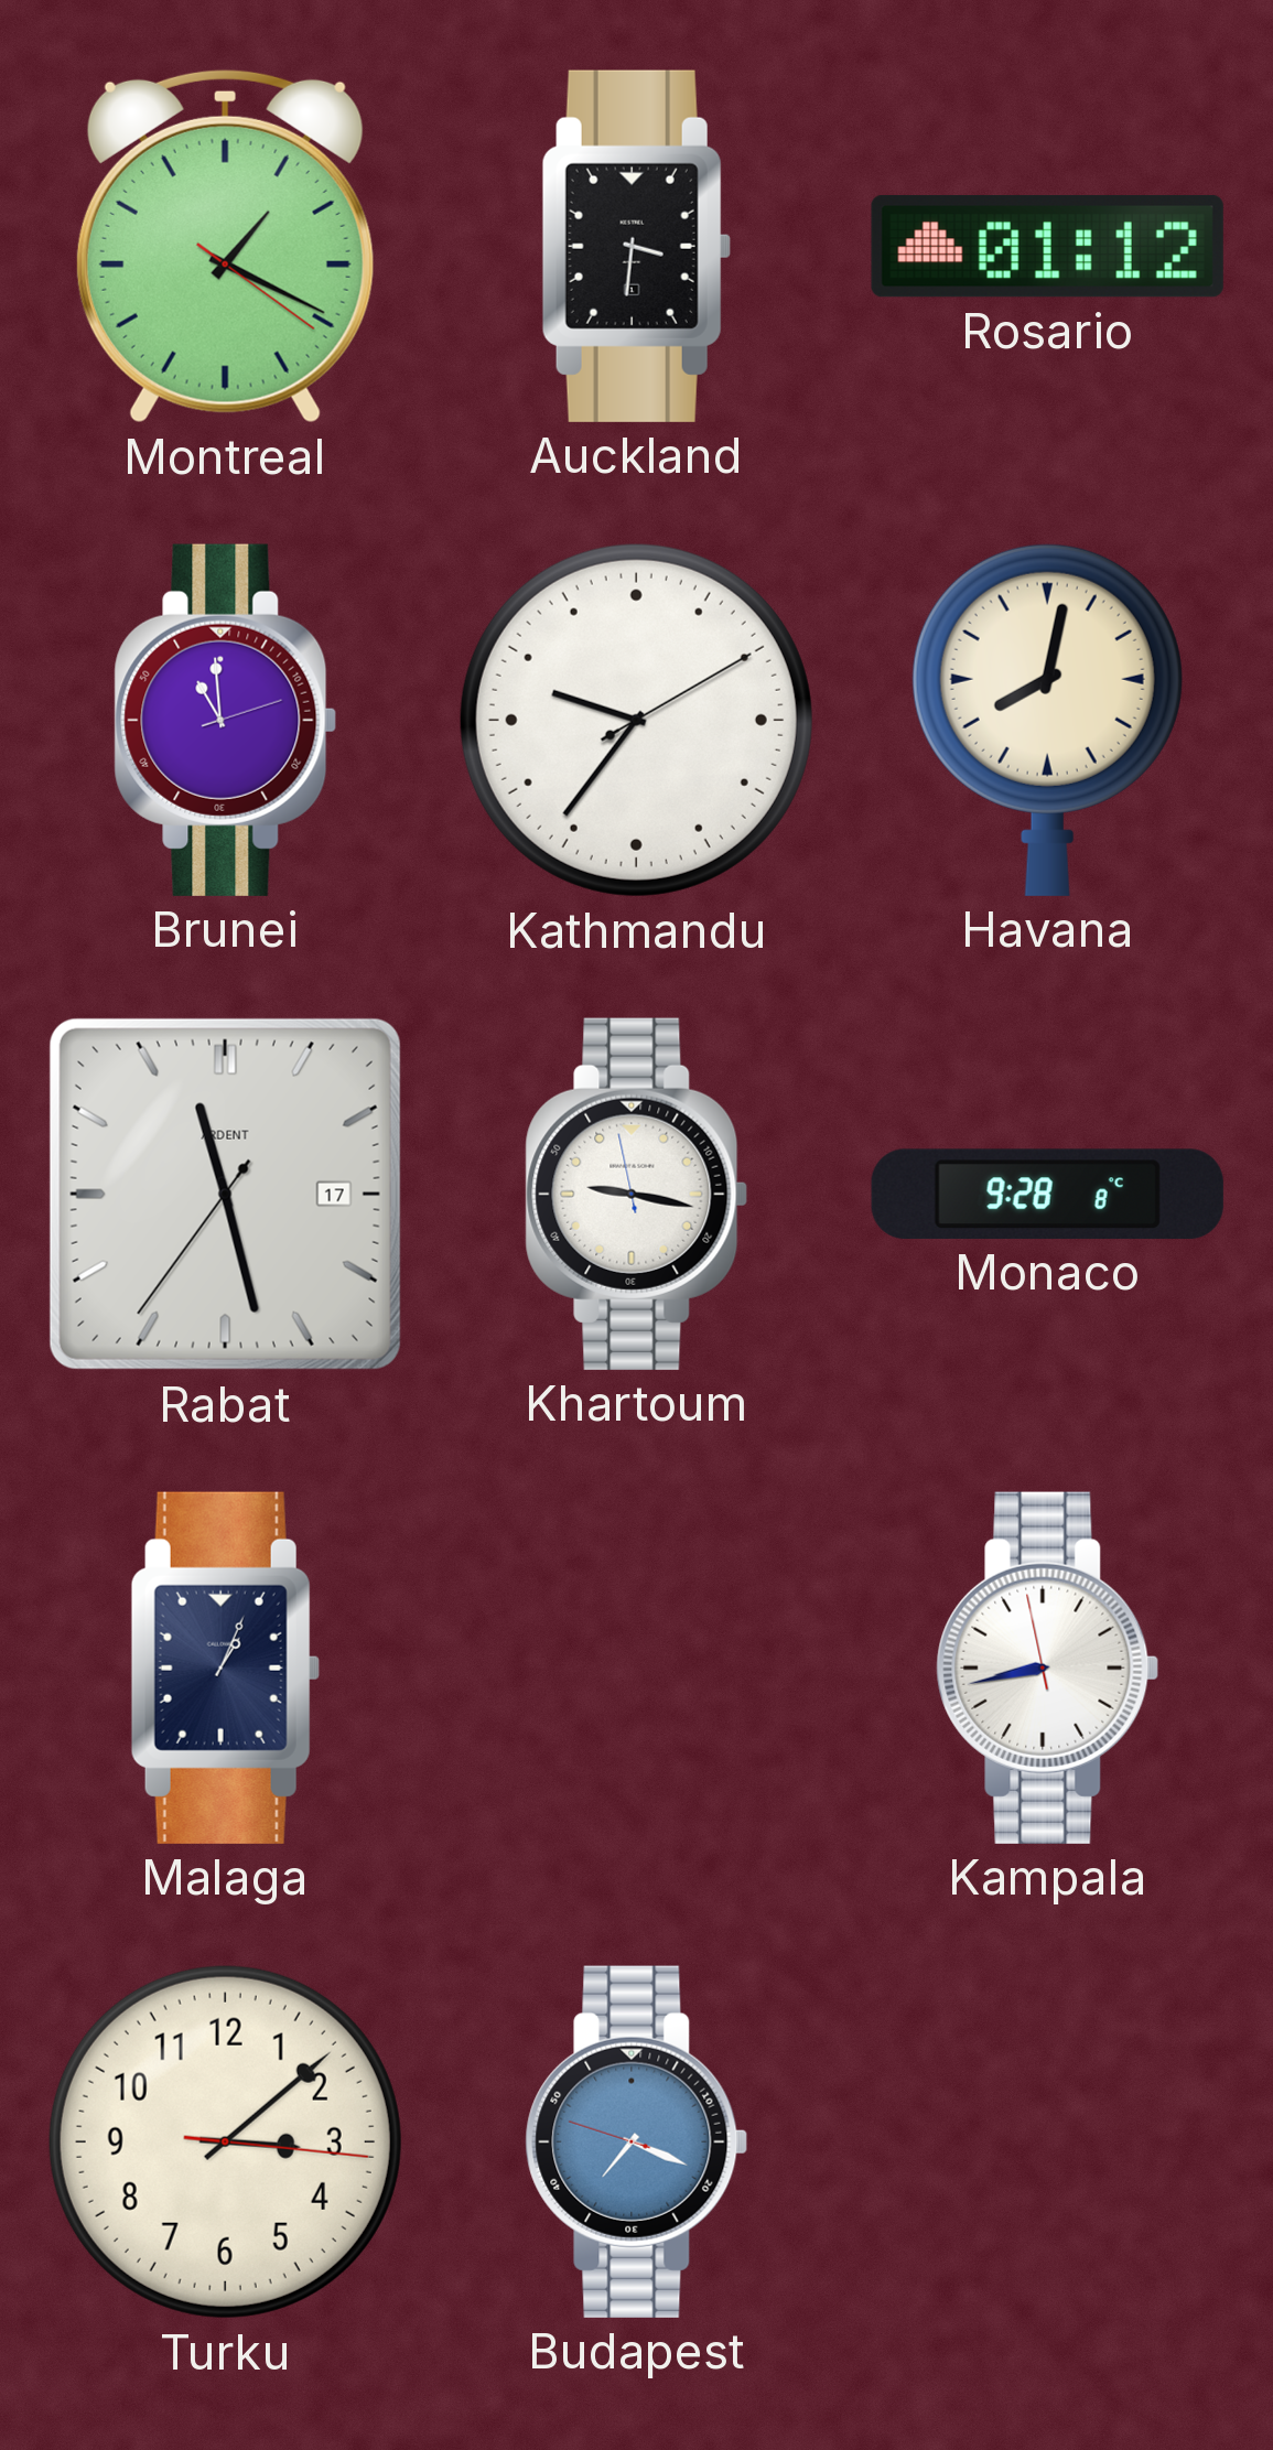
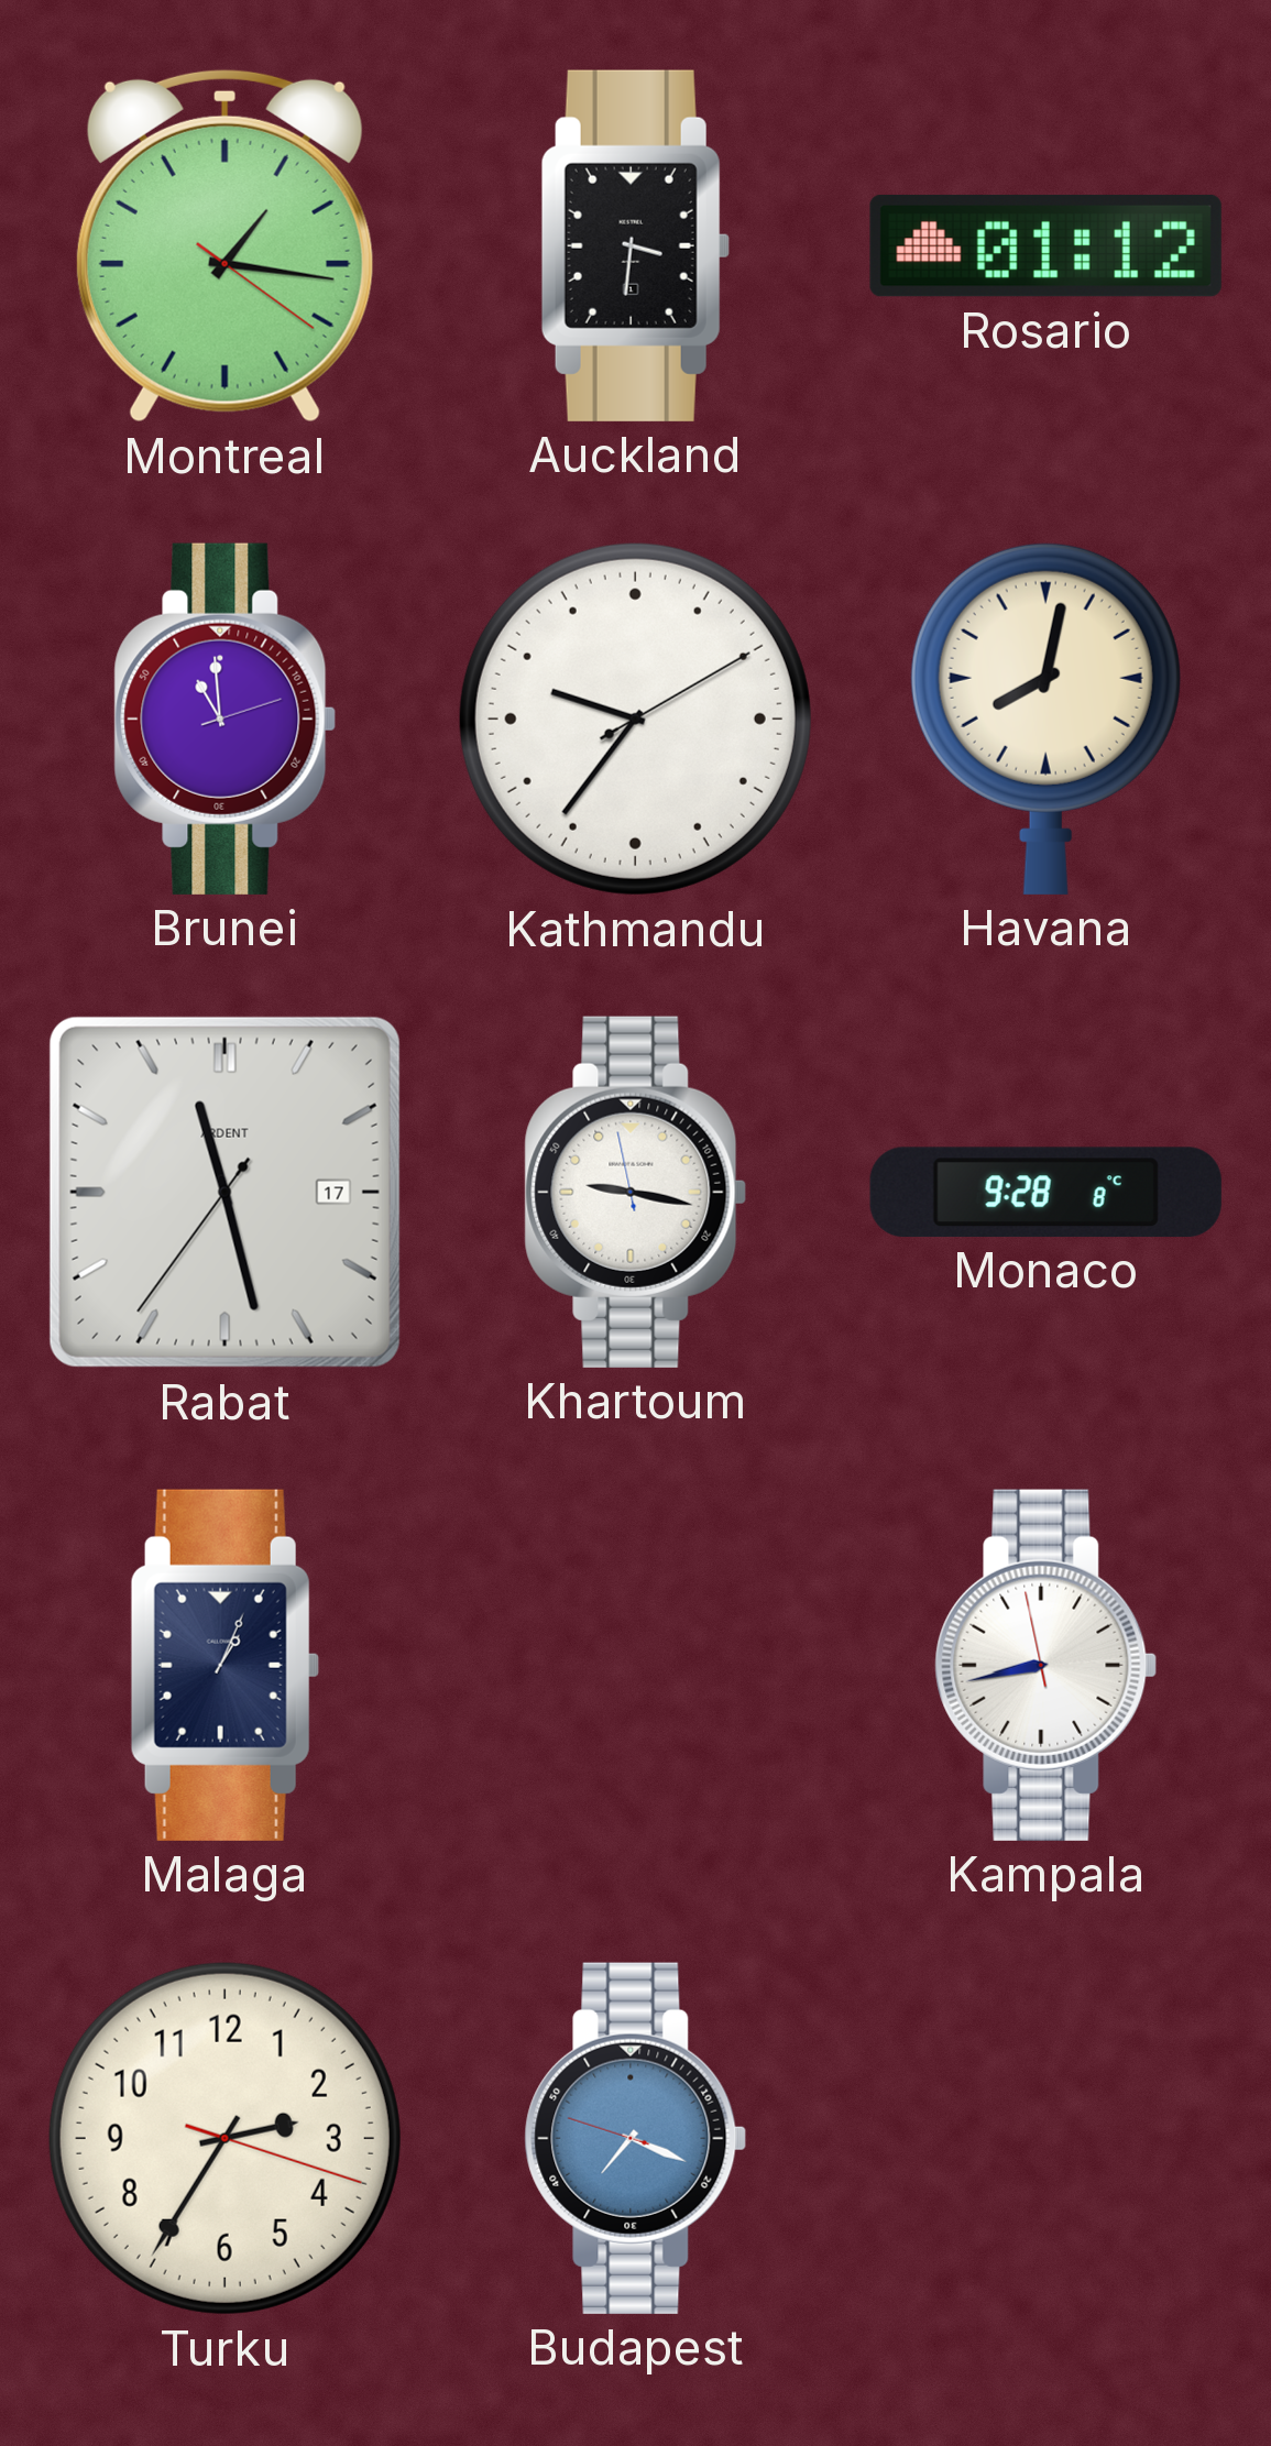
Montreal: 1:19 -> 1:16
Turku: 3:08 -> 2:35
